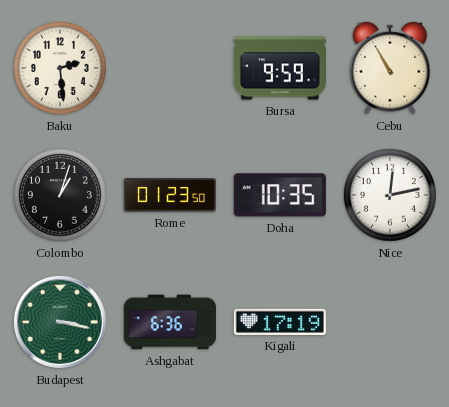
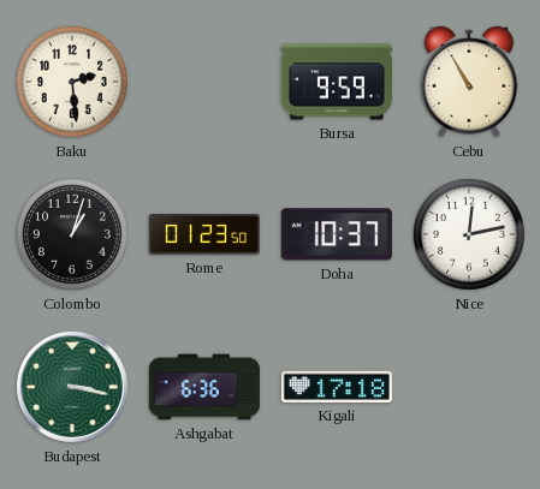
Doha: 10:35 -> 10:37
Kigali: 17:19 -> 17:18
